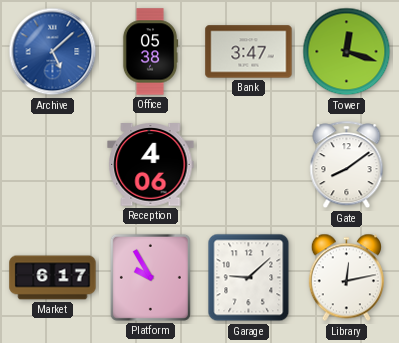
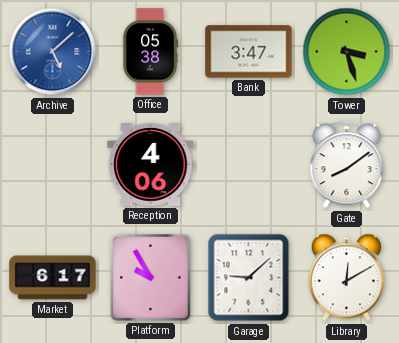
Tower: 12:18 -> 3:27
Library: 12:13 -> 12:10
